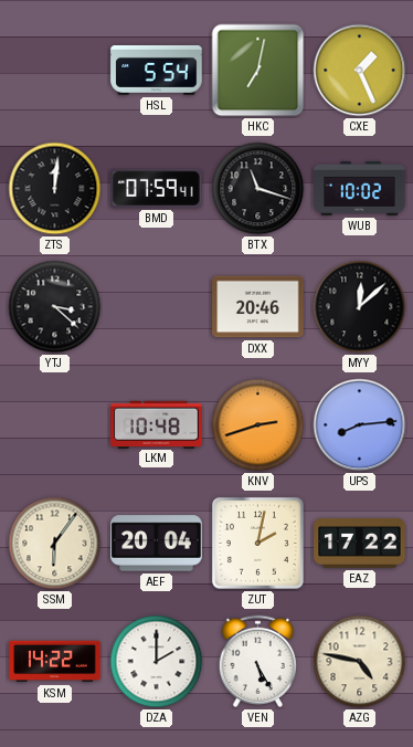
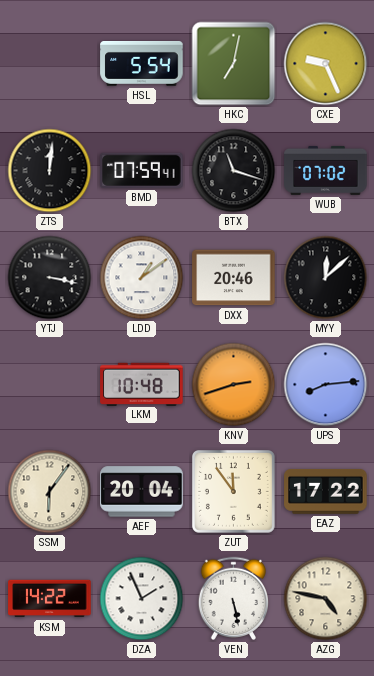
CXE: 1:26 -> 9:26
WUB: 10:02 -> 07:02
YTJ: 3:22 -> 3:17
LDD: none -> 1:09
ZUT: 2:02 -> 11:54
DZA: 2:00 -> 1:56
VEN: 5:25 -> 5:28
